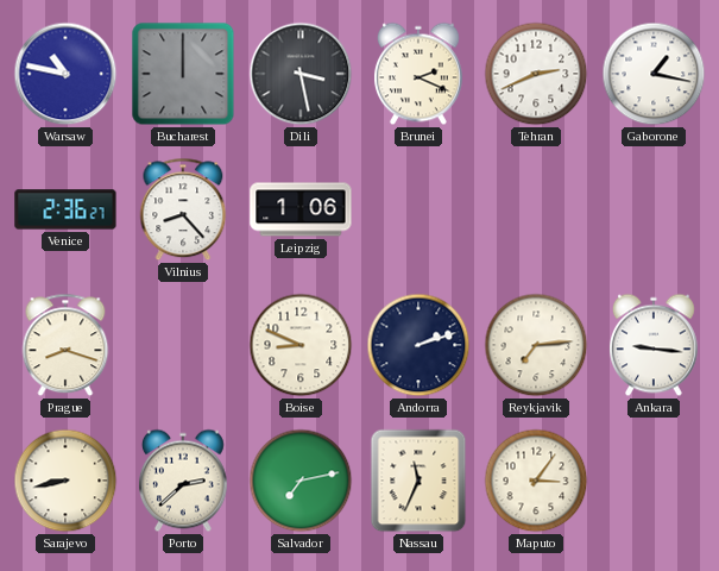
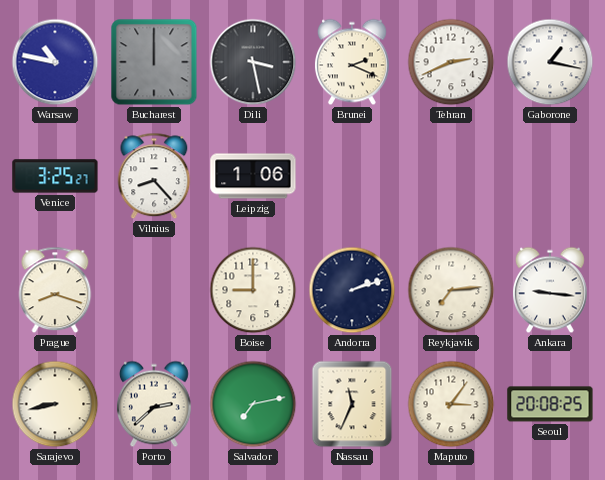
Venice: 2:36 -> 3:25
Boise: 8:49 -> 9:00
Seoul: none -> 20:08
